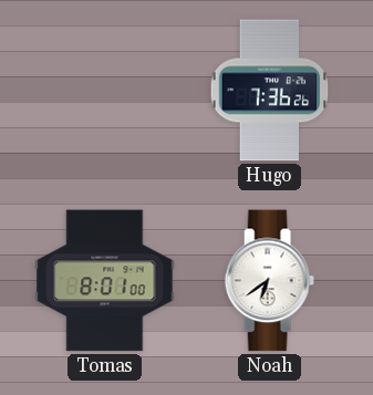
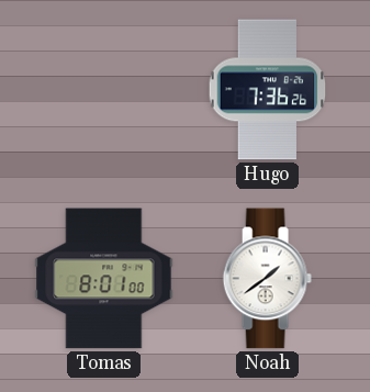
Noah: 6:39 -> 1:39
